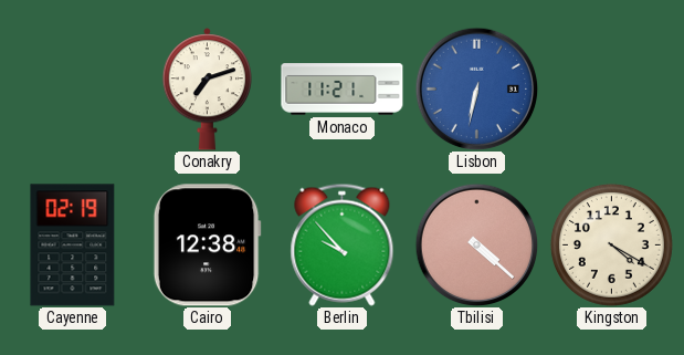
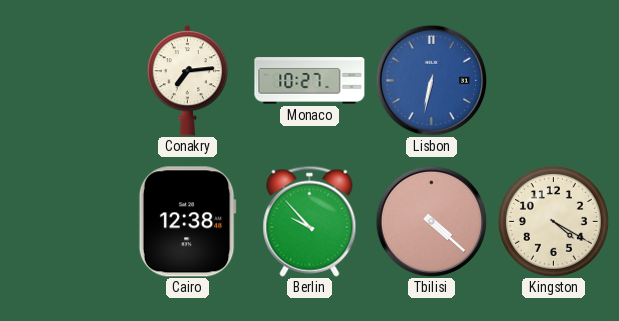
Conakry: 7:12 -> 7:14
Monaco: 11:21 -> 10:27
Cayenne: 02:19 -> none
